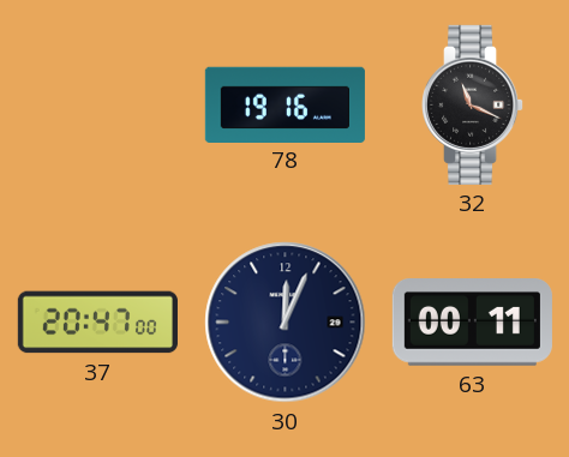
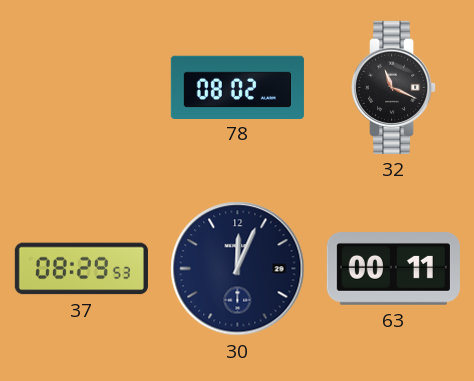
78: 19:16 -> 08:02
37: 20:47 -> 08:29
